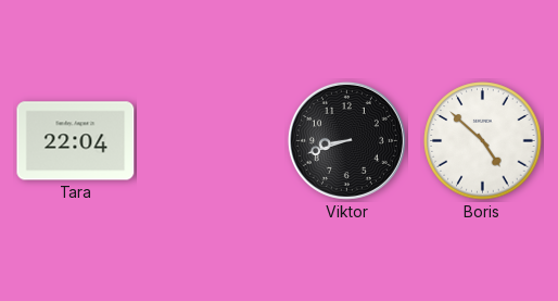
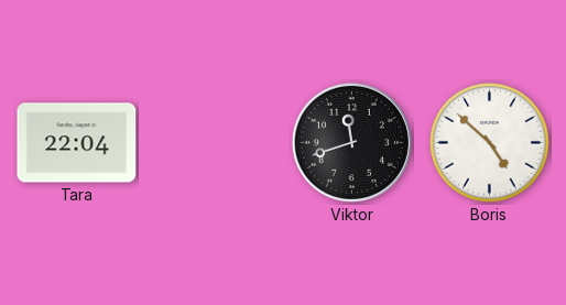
Viktor: 8:42 -> 11:42
